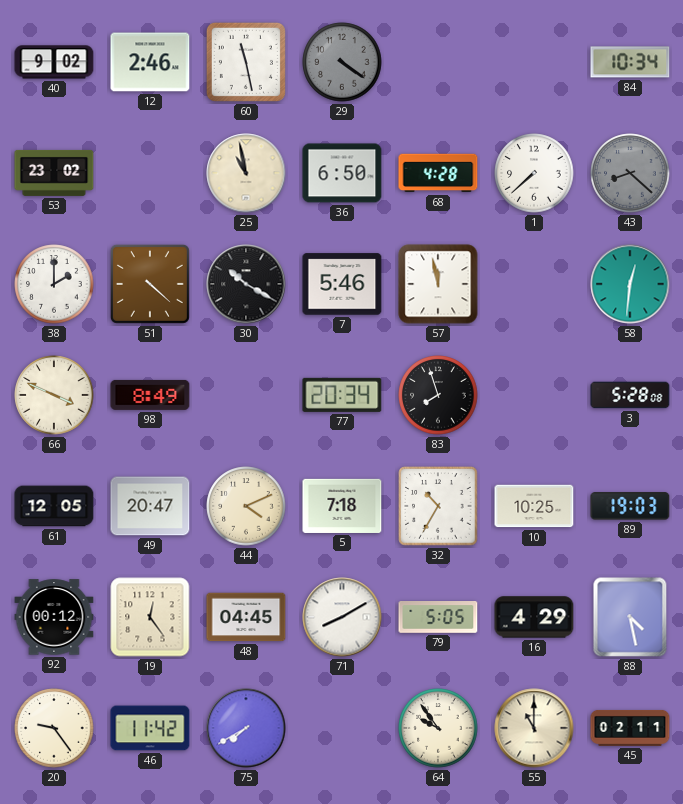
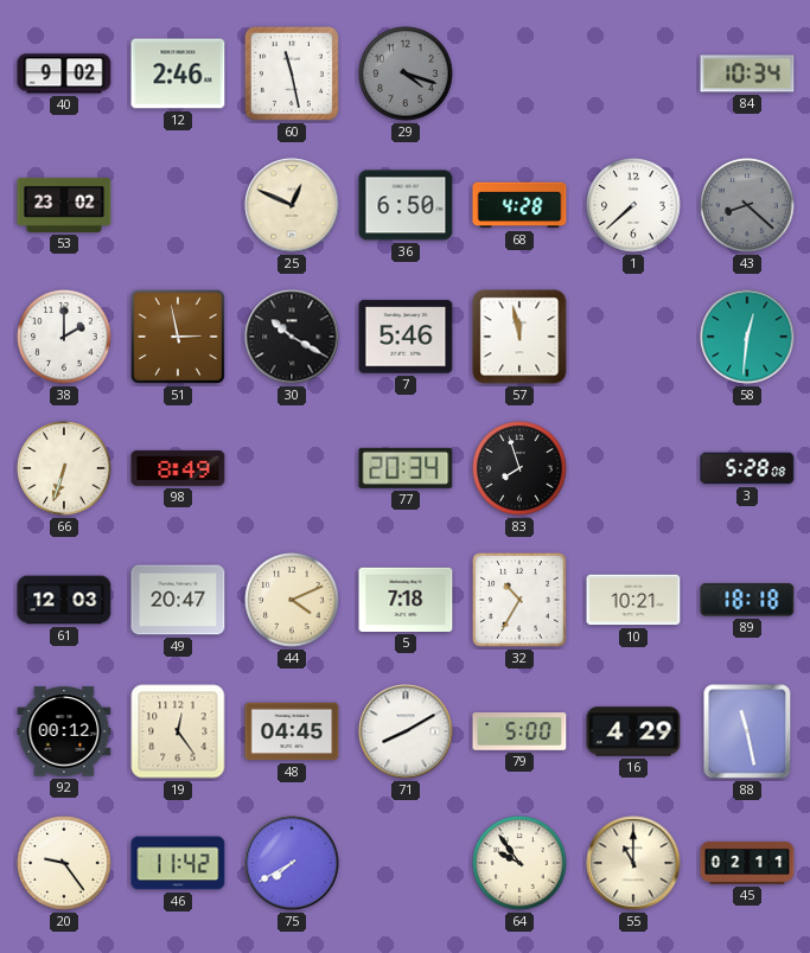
29: 4:21 -> 4:18
25: 10:58 -> 12:49
51: 4:22 -> 2:58
66: 3:49 -> 6:33
61: 12:05 -> 12:03
10: 10:25 -> 10:21
89: 19:03 -> 18:18
79: 5:05 -> 5:00
88: 4:28 -> 11:28
